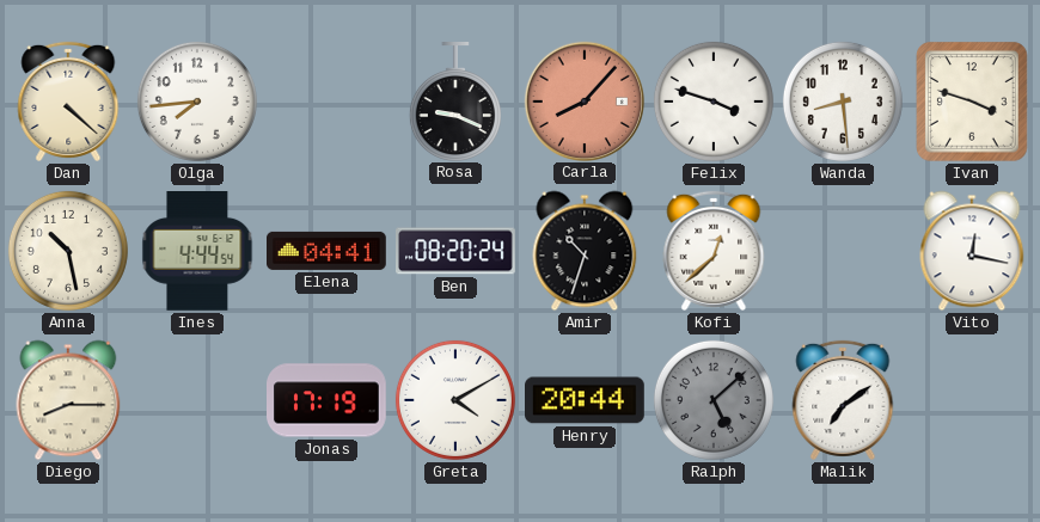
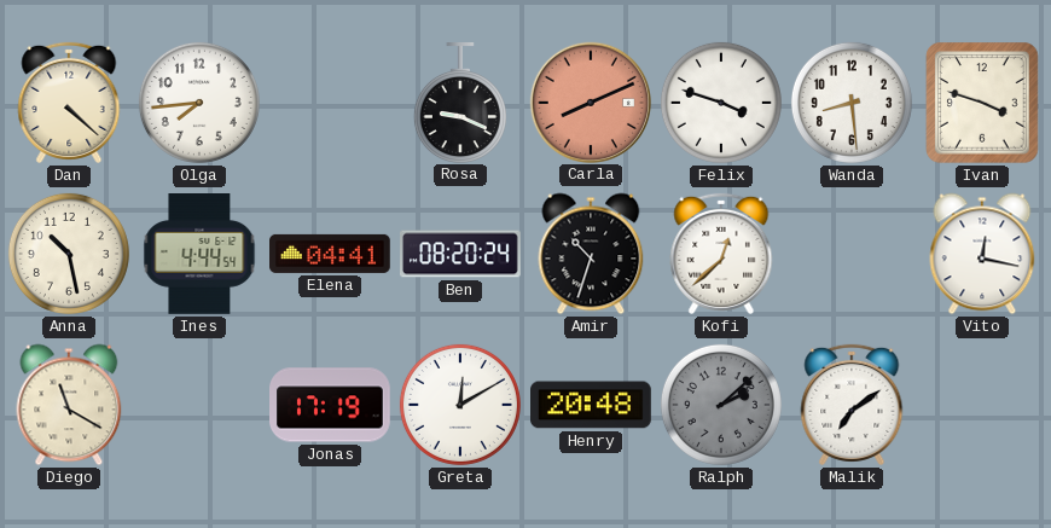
Carla: 8:07 -> 8:11
Diego: 8:15 -> 11:20
Greta: 4:10 -> 12:10
Henry: 20:44 -> 20:48
Ralph: 5:08 -> 2:08
